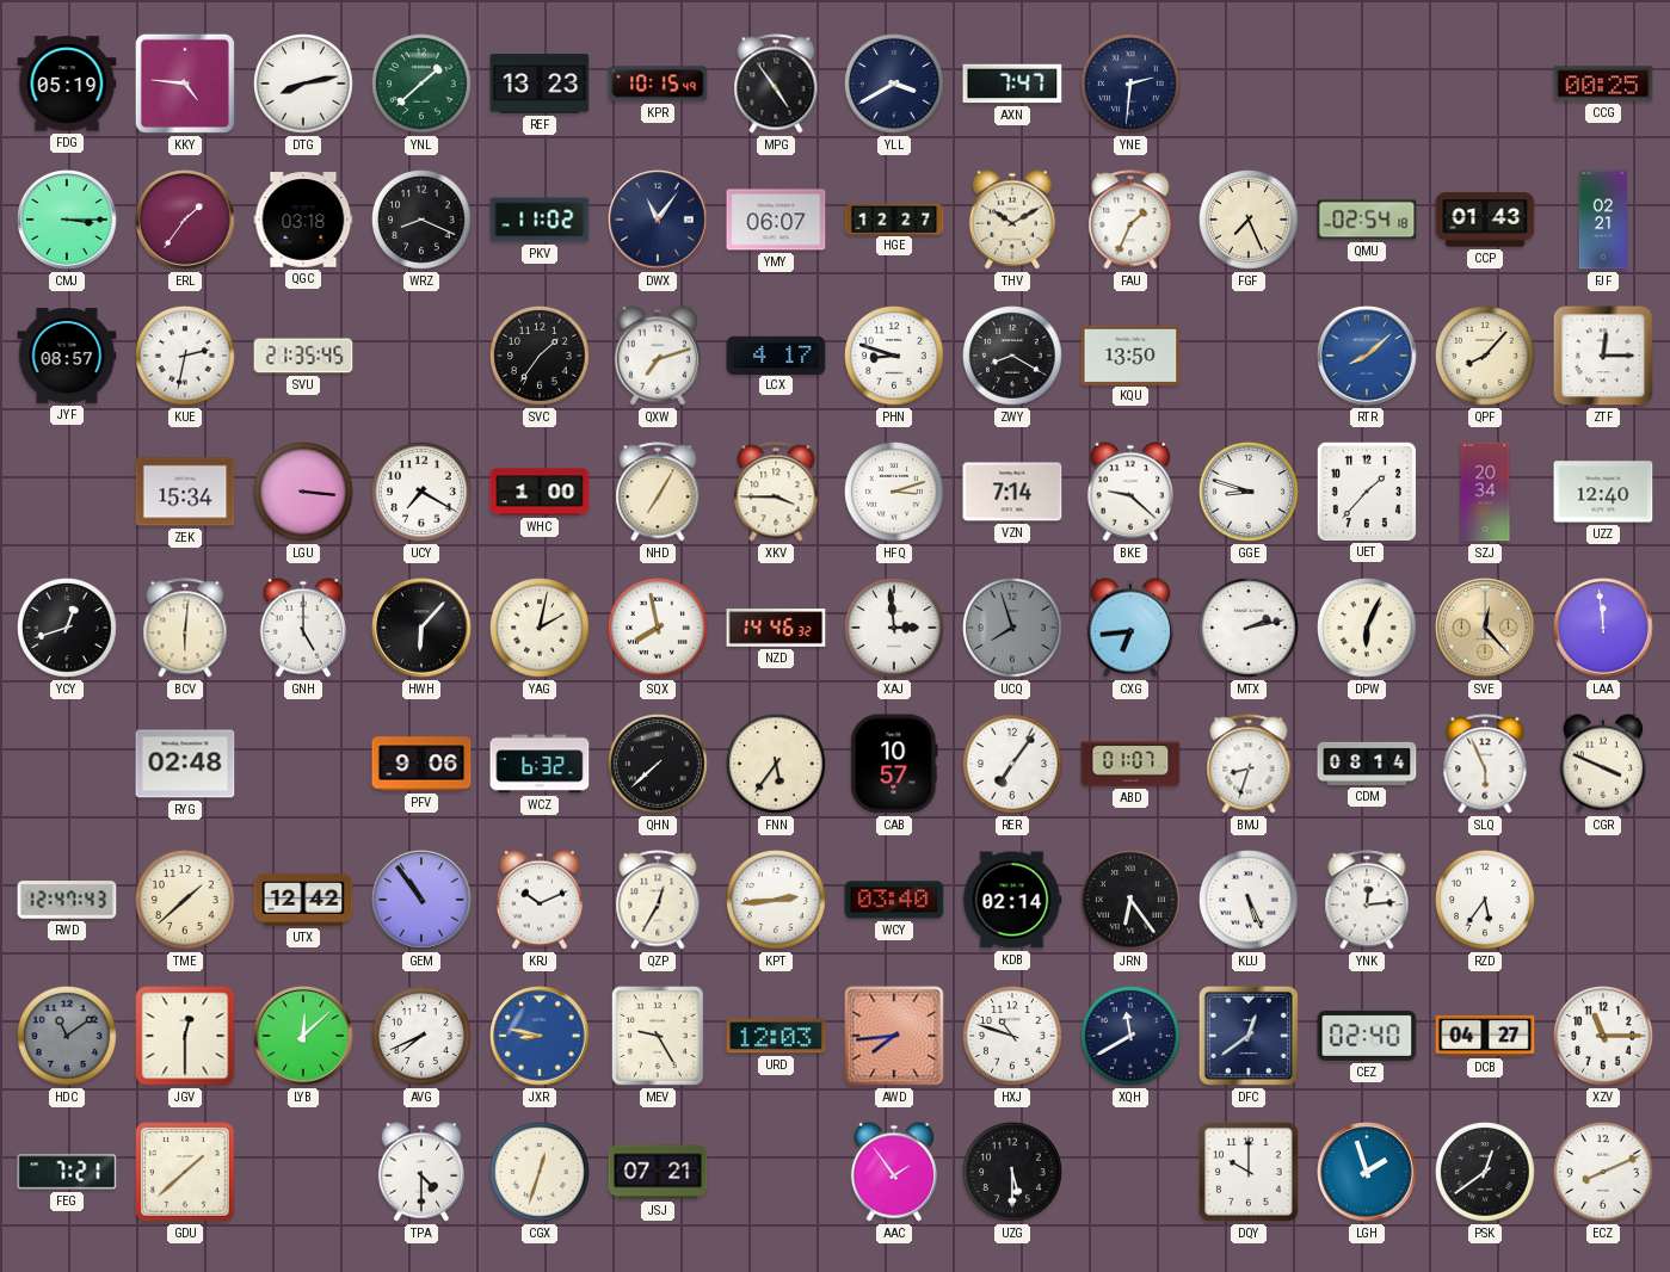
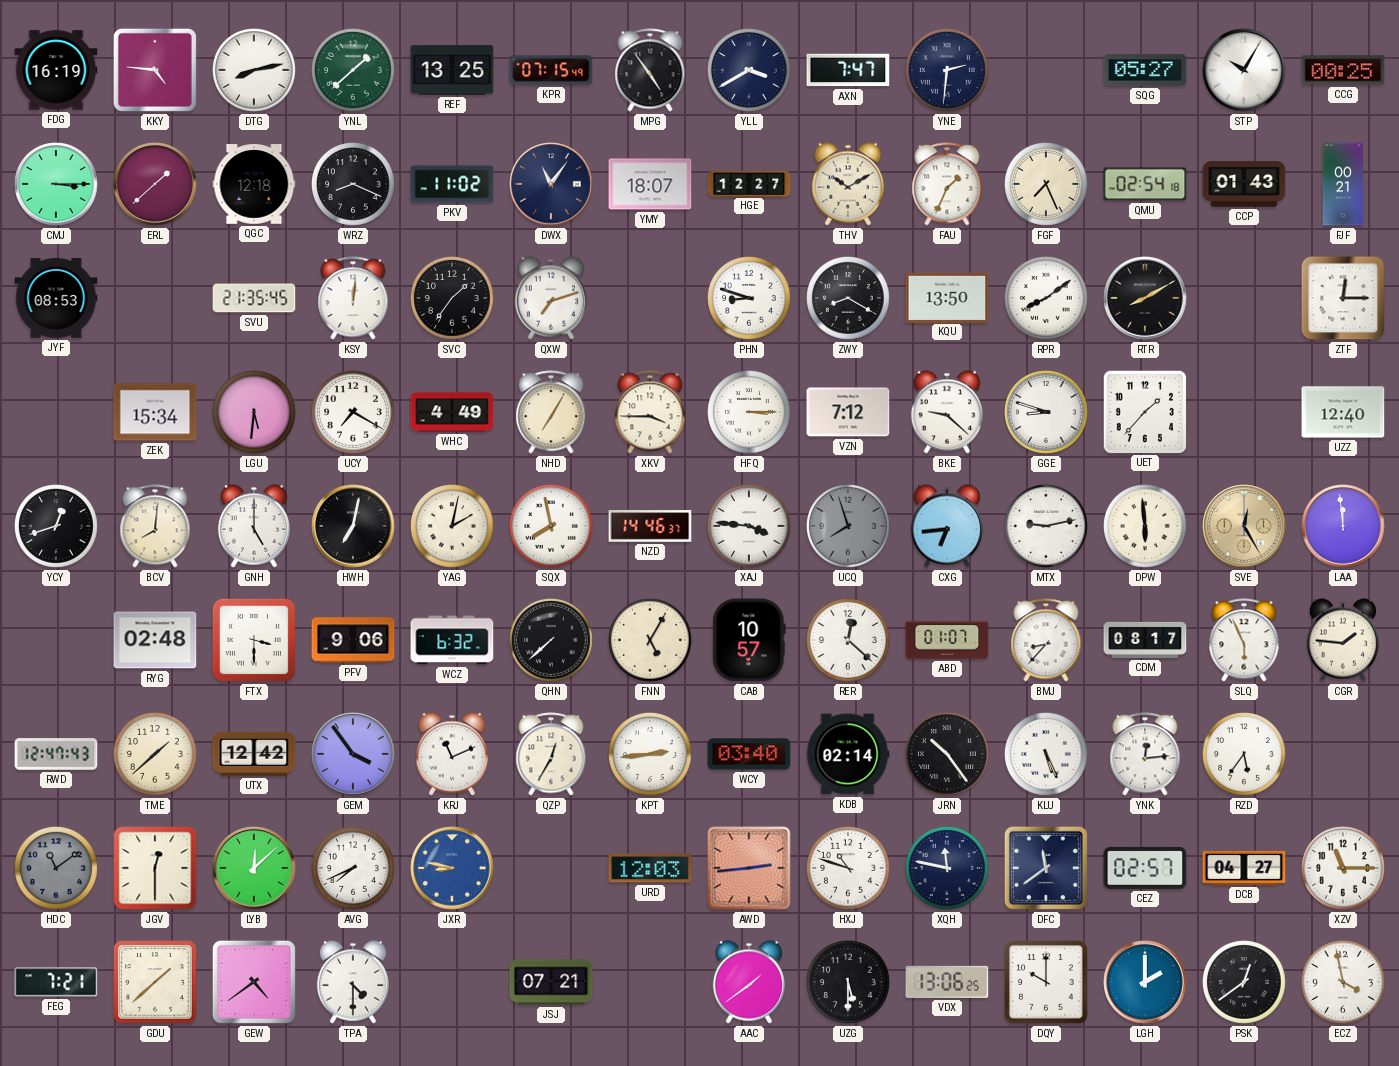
FDG: 05:19 -> 16:19
REF: 13:23 -> 13:25
KPR: 10:15 -> 07:15
SQG: none -> 05:27
STP: none -> 10:05
ERL: 1:36 -> 1:38
QGC: 03:18 -> 12:18
YMY: 06:07 -> 18:07
FJF: 02:21 -> 00:21
JYF: 08:57 -> 08:53
KUE: 2:32 -> none
KSY: none -> 12:01
LCX: 4:17 -> none
RPR: none -> 8:09
RTR: 8:08 -> 8:10
RTR dial: blue -> black
QPF: 8:07 -> none
LGU: 3:16 -> 5:31
WHC: 1:00 -> 4:49
HFQ: 3:12 -> 3:15
VZN: 7:14 -> 7:12
SZJ: 20:34 -> none
BCV: 6:01 -> 8:01
HWH: 6:07 -> 7:02
NZD: 14:46:32 -> 14:46:37
XAJ: 2:59 -> 3:46
MTX: 2:13 -> 9:13
DPW: 6:04 -> 5:59
SVE: 12:23 -> 12:25
FTX: none -> 3:30
FNN: 5:36 -> 5:05
RER: 7:06 -> 12:22
BMJ: 8:33 -> 8:37
CDM: 08:14 -> 08:17
CGR: 3:49 -> 1:46
GEM: 10:54 -> 3:54
KRJ: 10:11 -> 11:11
JRN: 6:24 -> 10:24
MEV: 9:25 -> none
AWD: 7:44 -> 2:44
XQH: 11:40 -> 11:47
DFC: 12:39 -> 11:39
CEZ: 02:40 -> 02:57
GEW: none -> 4:39
CGX: 12:33 -> none
AAC: 1:54 -> 1:39
VDX: none -> 13:06
LGH: 1:57 -> 2:00
ECZ: 8:11 -> 3:58
